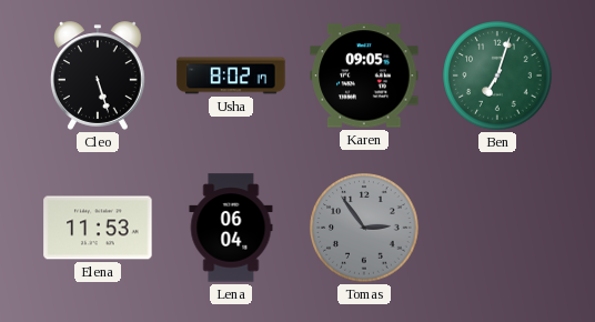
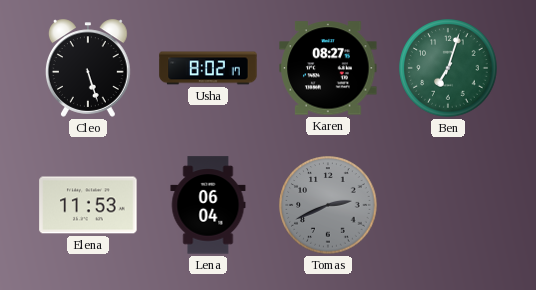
Karen: 09:05 -> 08:27
Tomas: 2:54 -> 2:41
